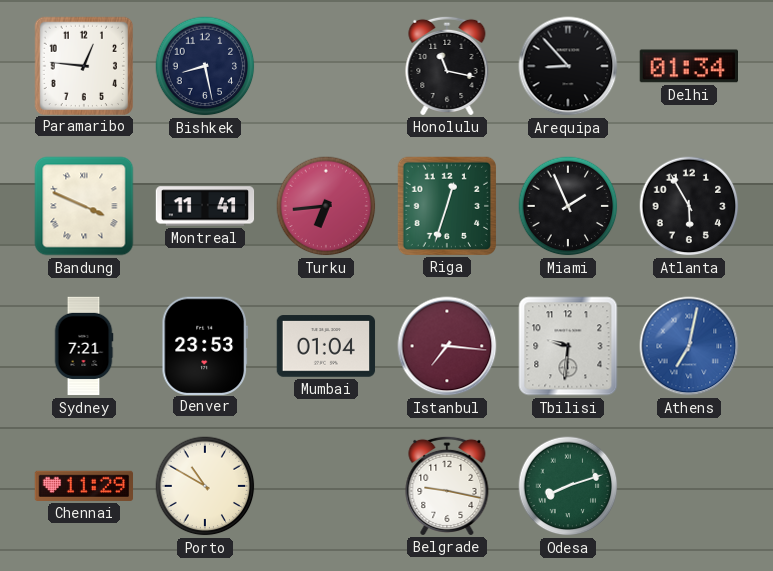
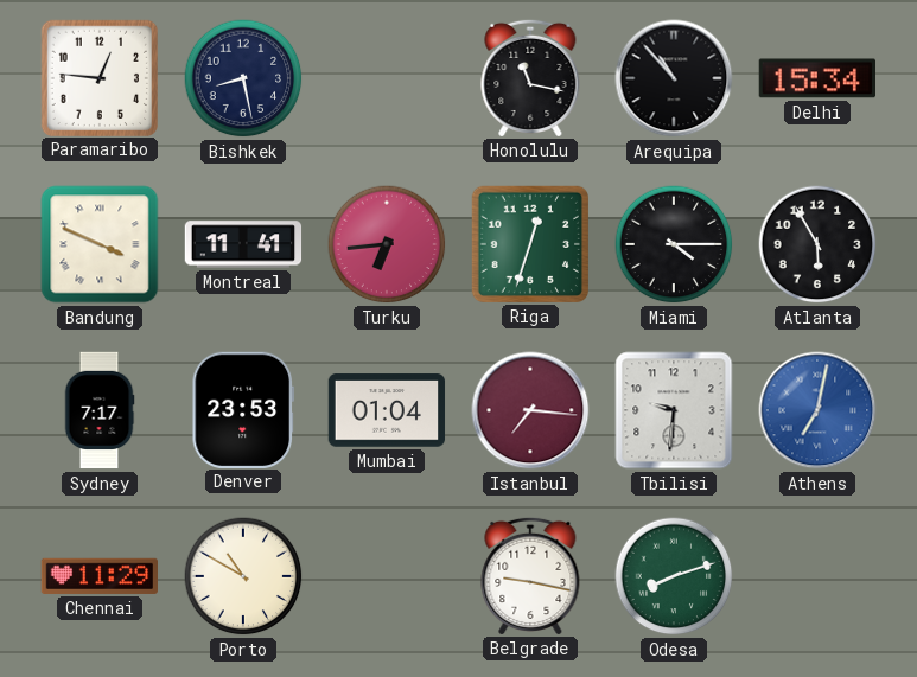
Arequipa: 8:53 -> 10:53
Delhi: 01:34 -> 15:34
Miami: 1:56 -> 4:15
Sydney: 7:21 -> 7:17
